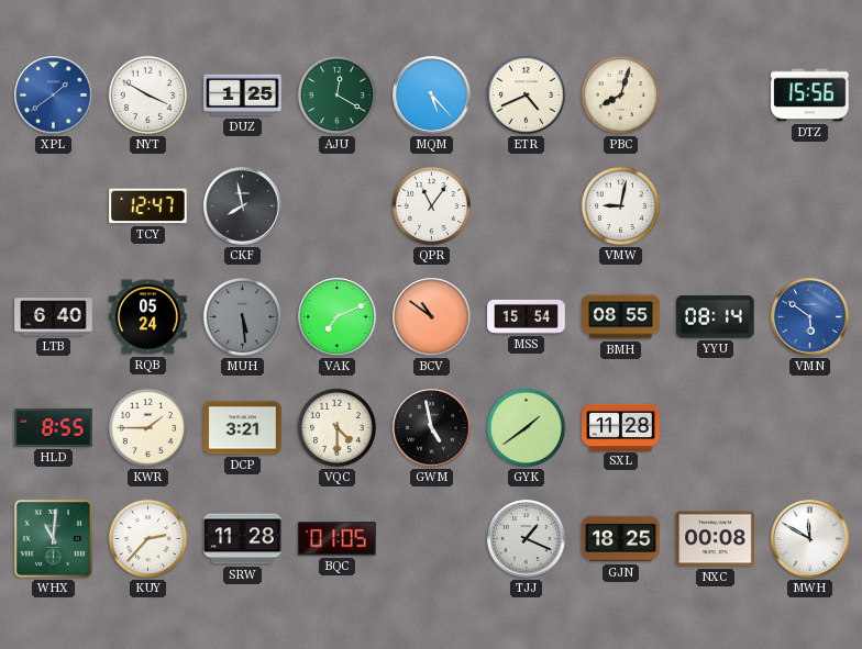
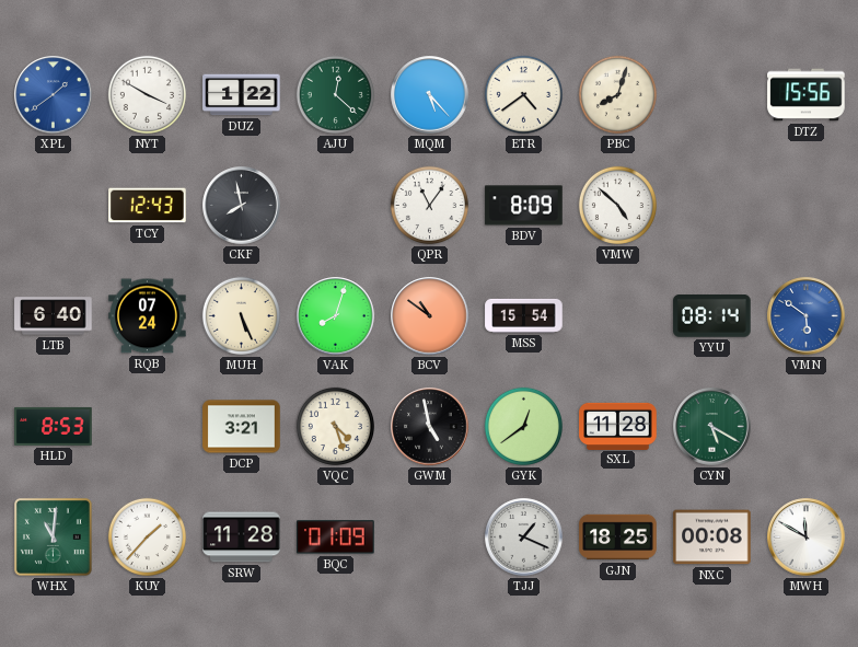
DUZ: 1:25 -> 1:22
AJU: 12:20 -> 12:22
ETR: 4:41 -> 4:39
TCY: 12:47 -> 12:43
BDV: none -> 8:09
VMW: 9:02 -> 4:52
RQB: 05:24 -> 07:24
MUH: 5:29 -> 5:26
MUH dial: grey -> cream
VAK: 7:11 -> 8:03
BMH: 08:55 -> none
HLD: 8:55 -> 8:53
KWR: 1:45 -> none
VQC: 4:30 -> 4:27
GYK: 1:39 -> 12:39
CYN: none -> 5:20
KUY: 2:37 -> 1:37
BQC: 01:05 -> 01:09
